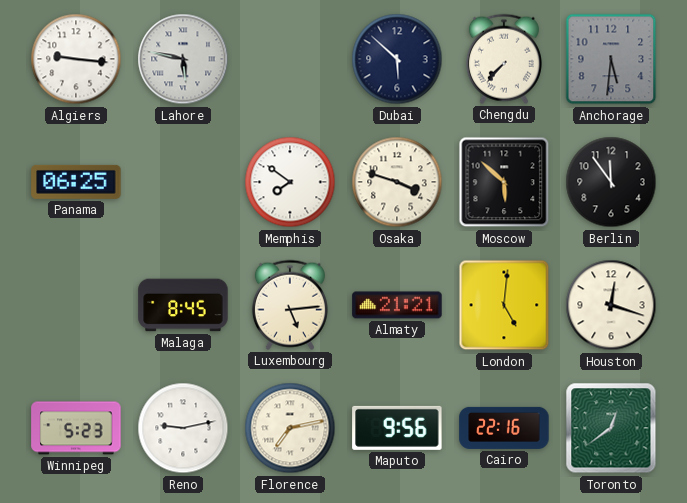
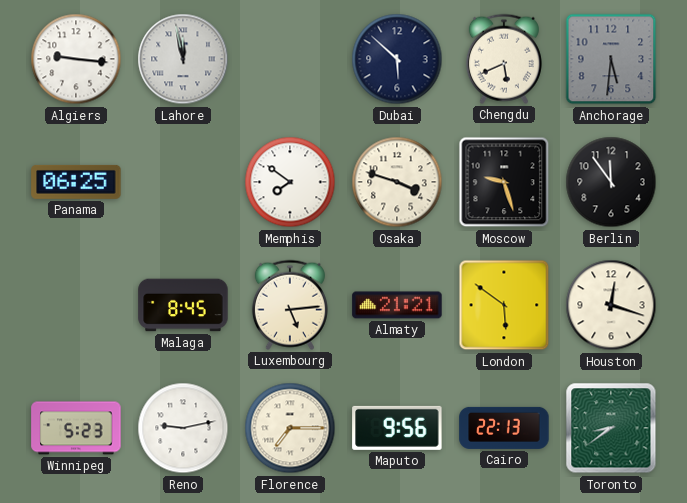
Lahore: 5:47 -> 11:58
Chengdu: 7:37 -> 5:41
Moscow: 5:52 -> 9:27
London: 5:01 -> 5:51
Florence: 7:13 -> 7:15
Cairo: 22:16 -> 22:13
Toronto: 12:39 -> 8:39
